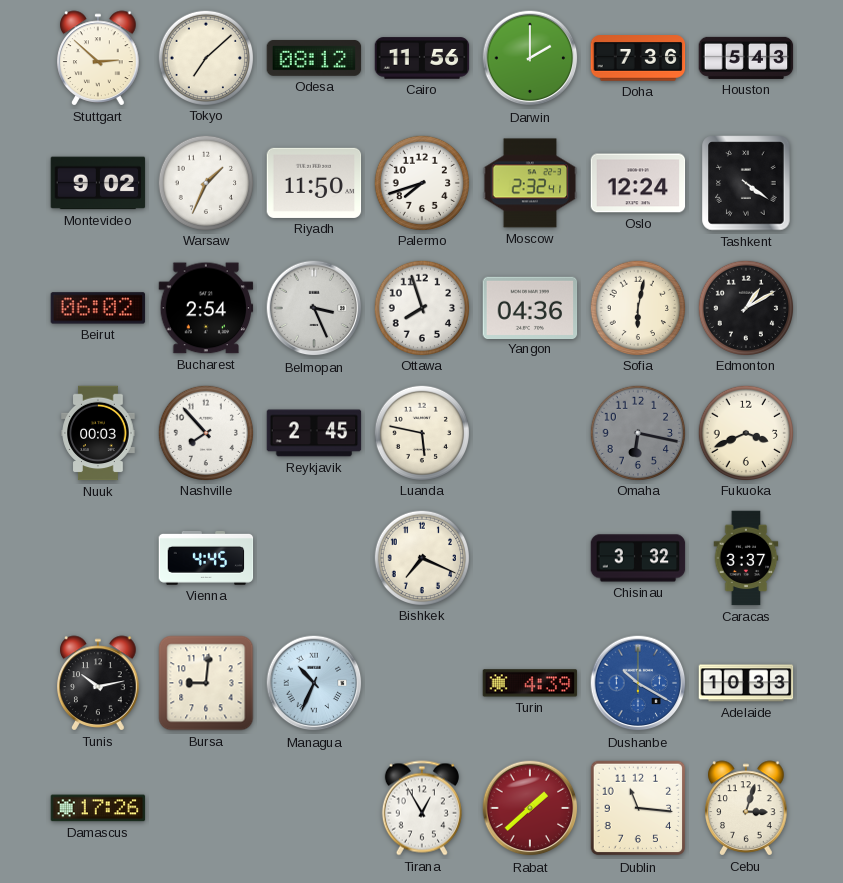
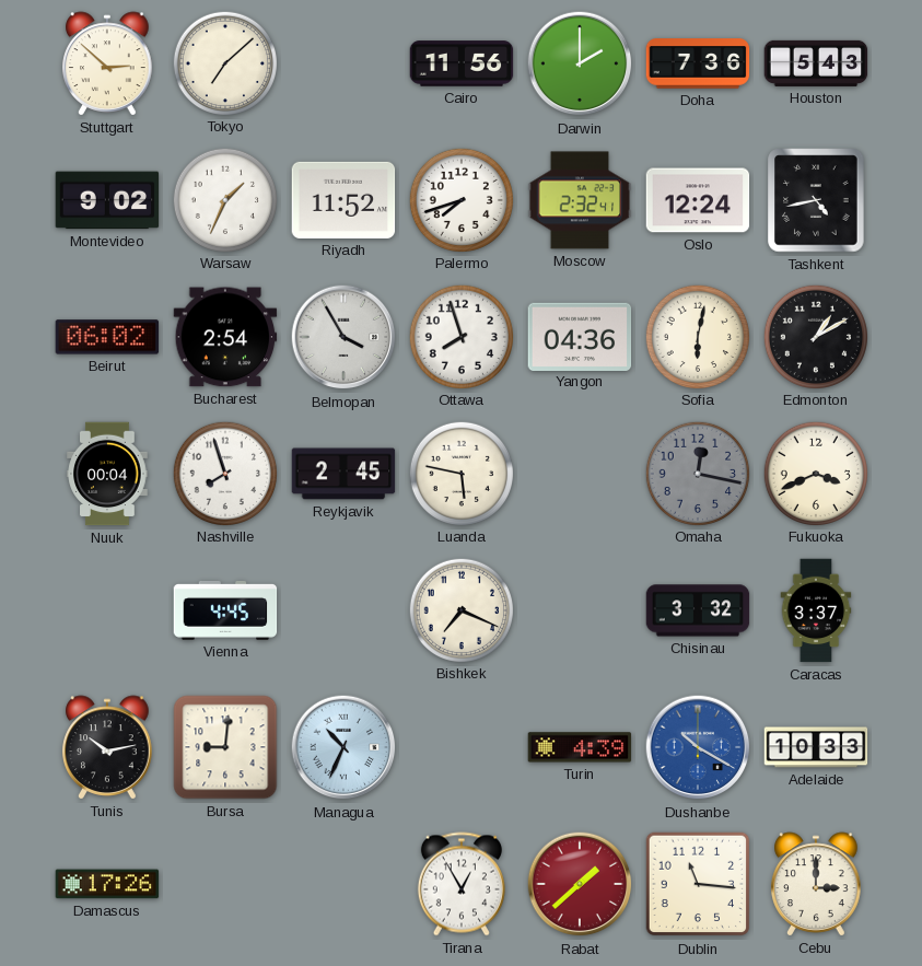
Odesa: 08:12 -> none
Riyadh: 11:50 -> 11:52
Tashkent: 4:21 -> 4:43
Belmopan: 3:26 -> 3:55
Nuuk: 00:03 -> 00:04
Nashville: 7:53 -> 7:57
Omaha: 6:17 -> 12:17
Cebu: 3:03 -> 3:00
